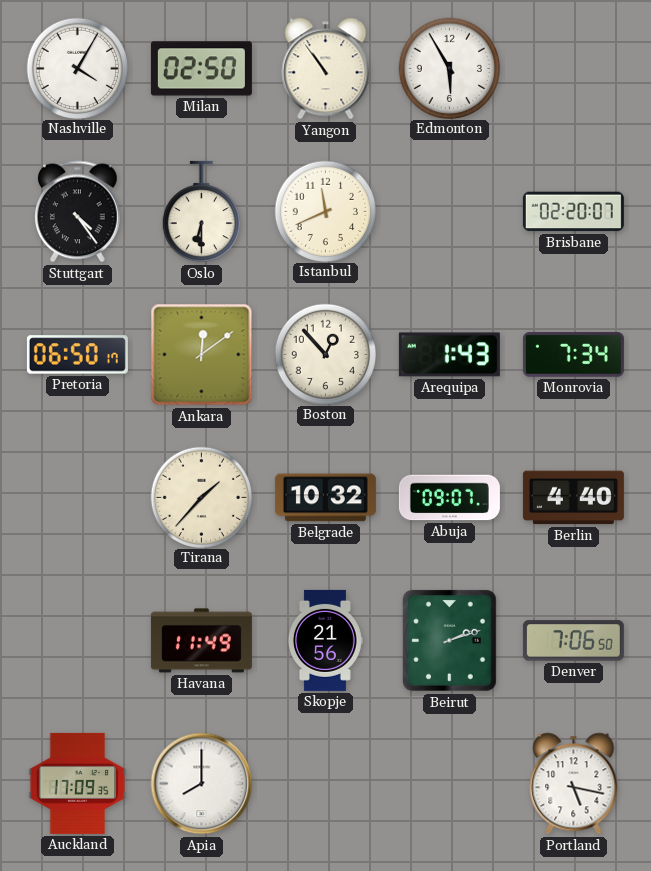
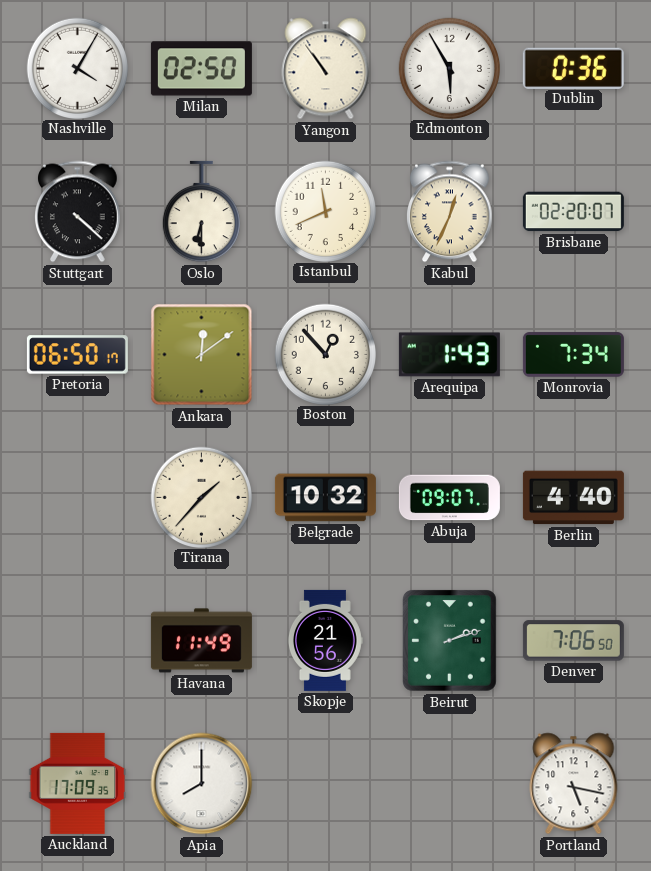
Dublin: none -> 0:36
Stuttgart: 4:24 -> 4:22
Kabul: none -> 12:34
